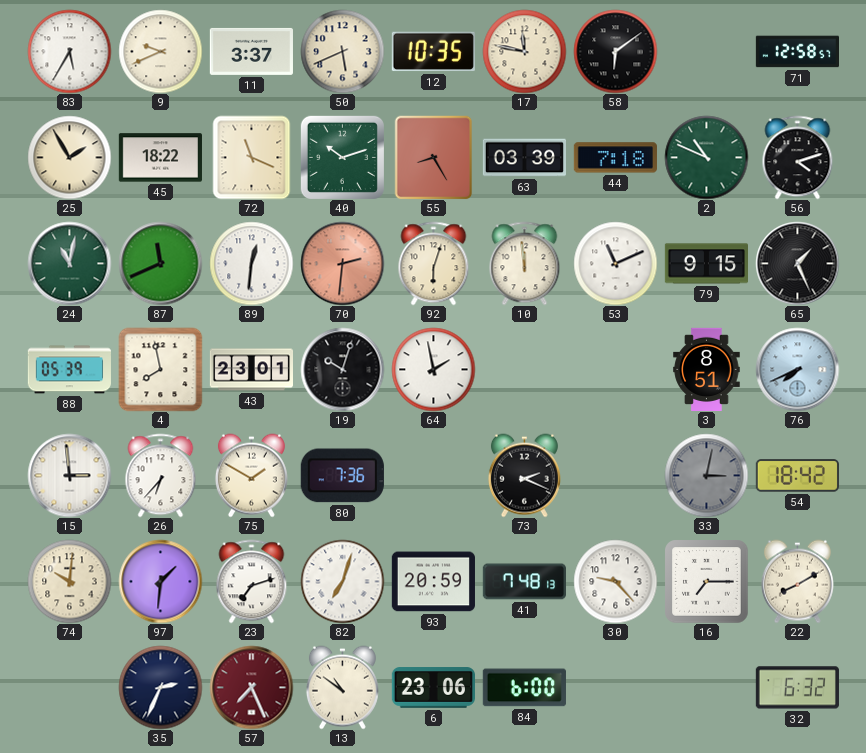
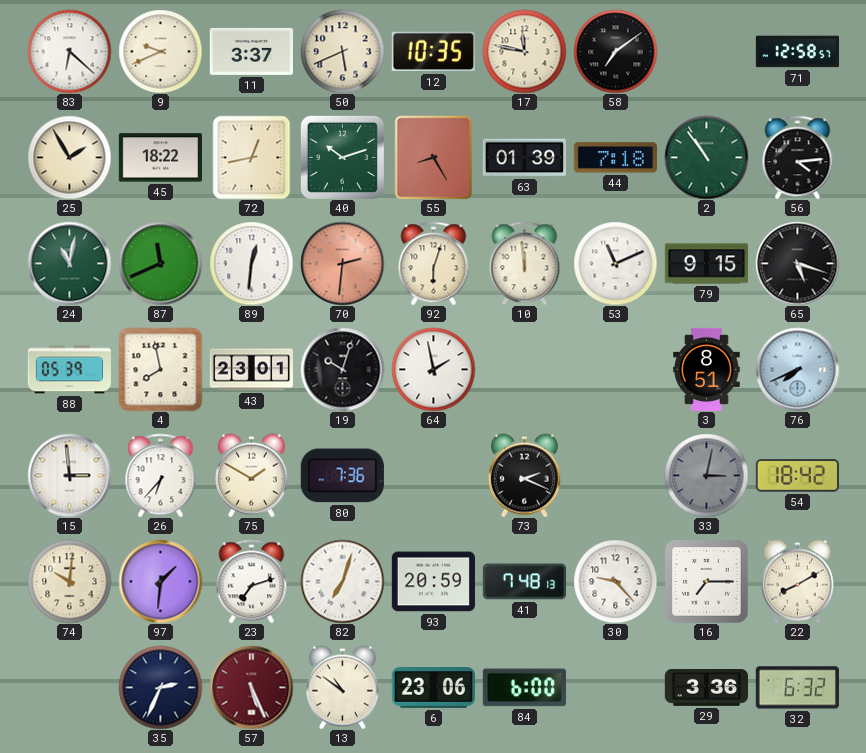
83: 5:35 -> 6:22
58: 6:09 -> 7:09
72: 11:19 -> 12:43
63: 03:39 -> 01:39
2: 10:49 -> 10:54
56: 4:12 -> 4:14
65: 1:26 -> 5:18
57: 7:26 -> 5:26
29: none -> 3:36
